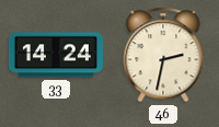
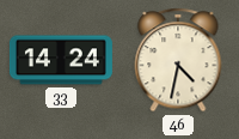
46: 2:32 -> 4:32
